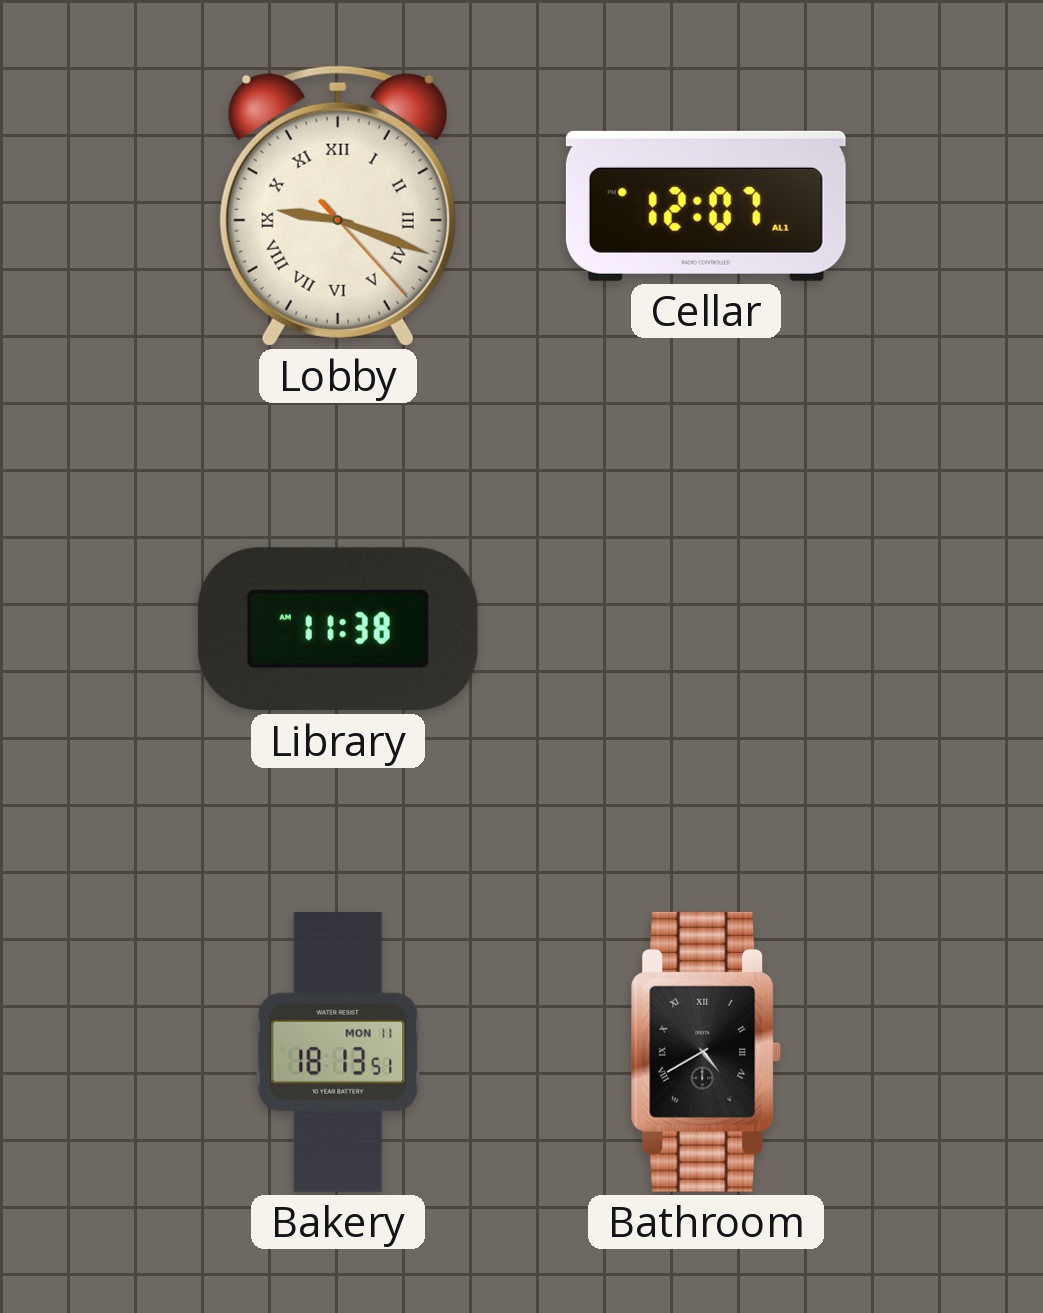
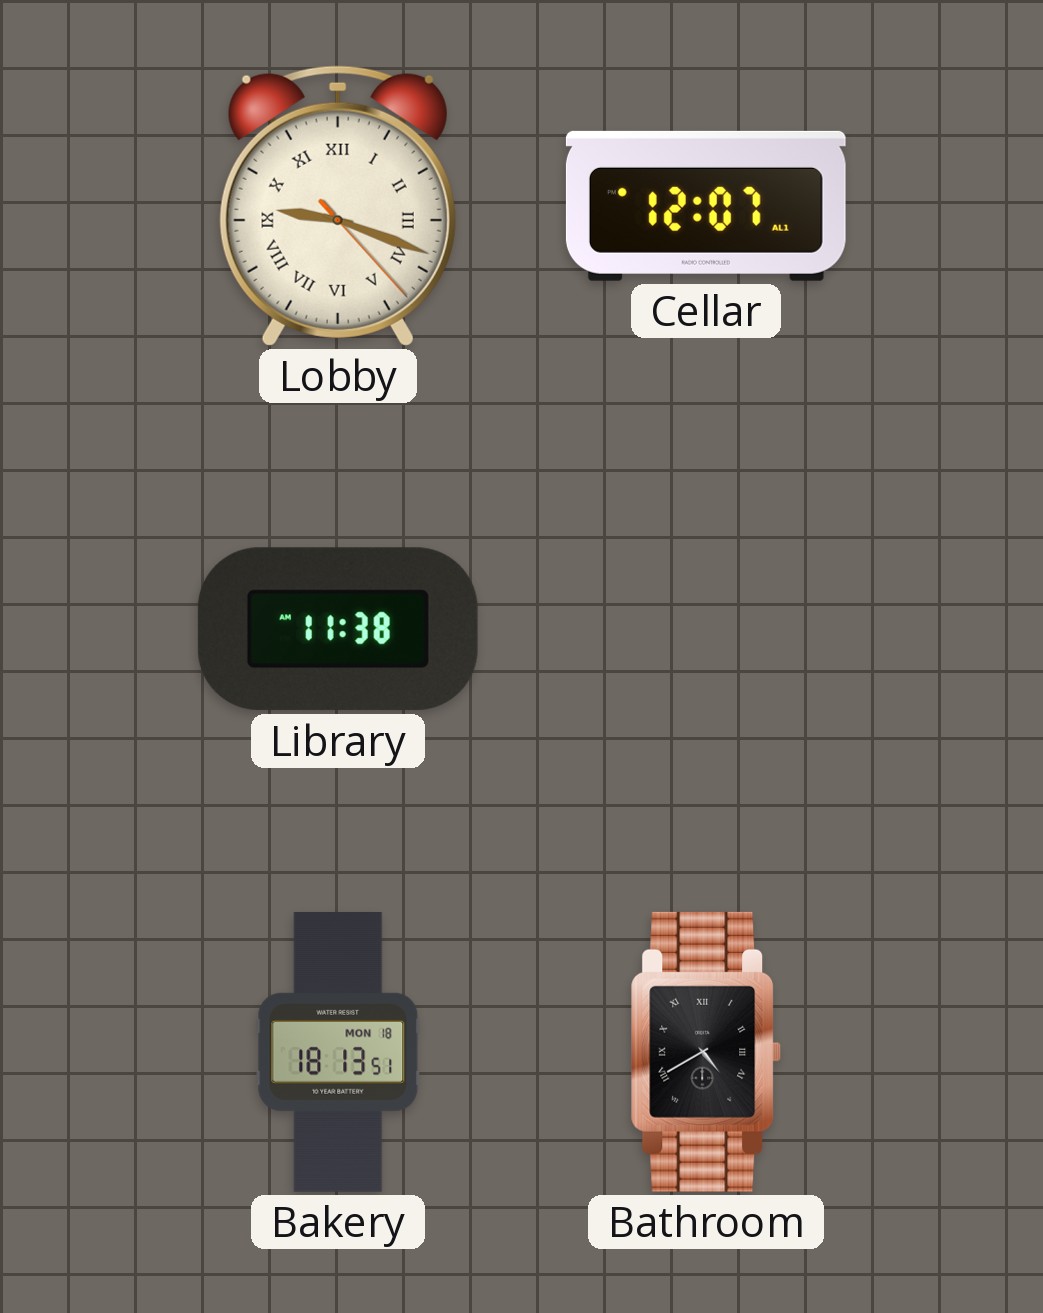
Bakery date: MON 11 -> MON 18
